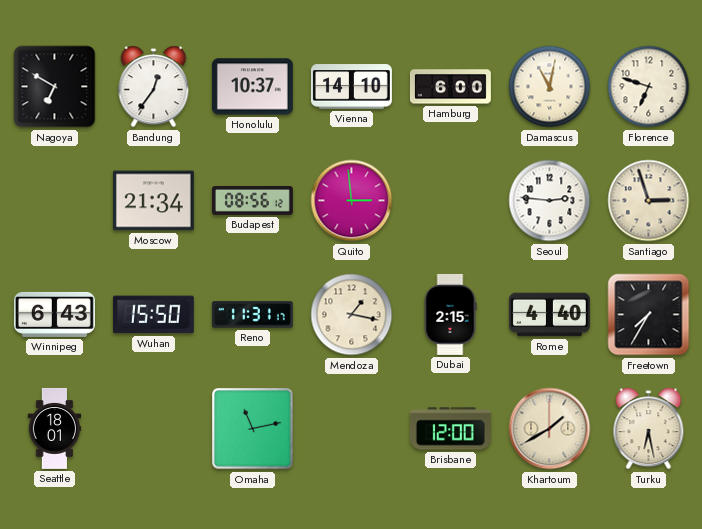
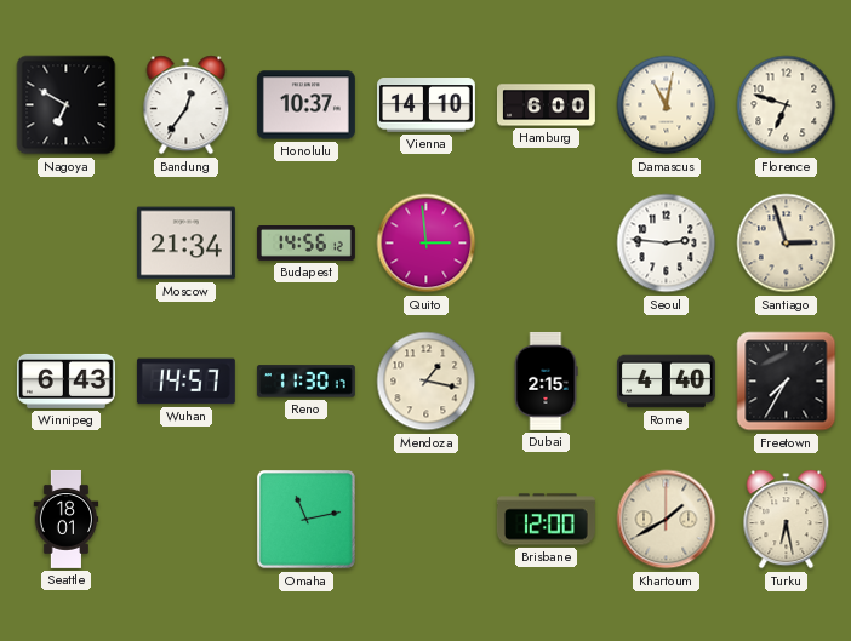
Budapest: 08:56 -> 14:56
Wuhan: 15:50 -> 14:57
Reno: 11:31 -> 11:30
